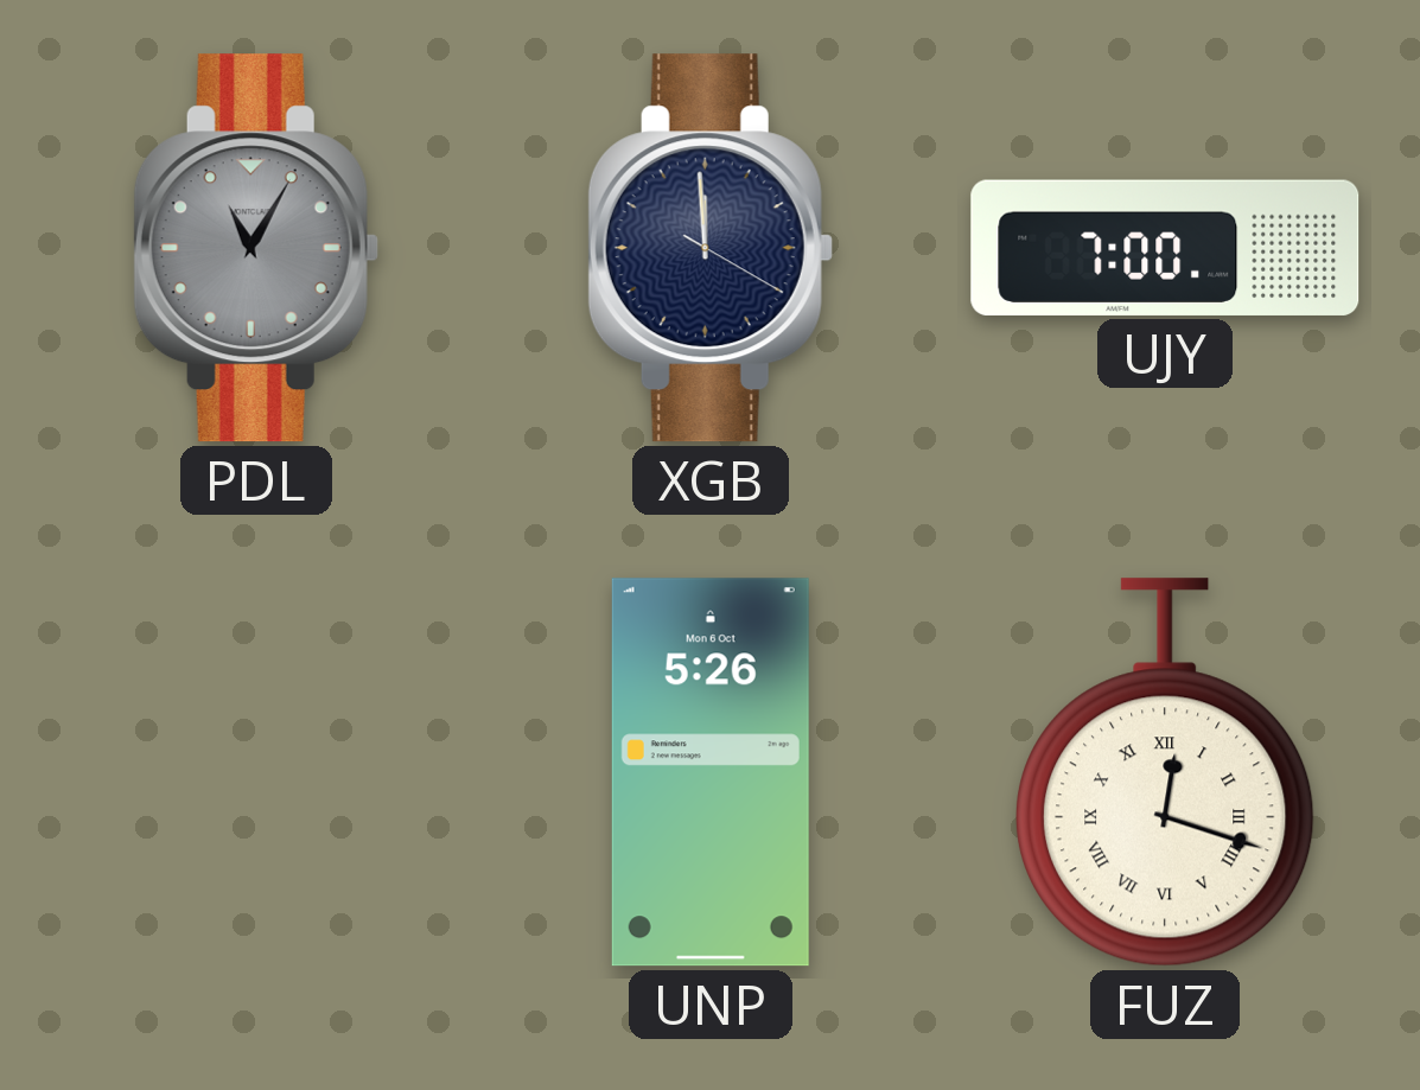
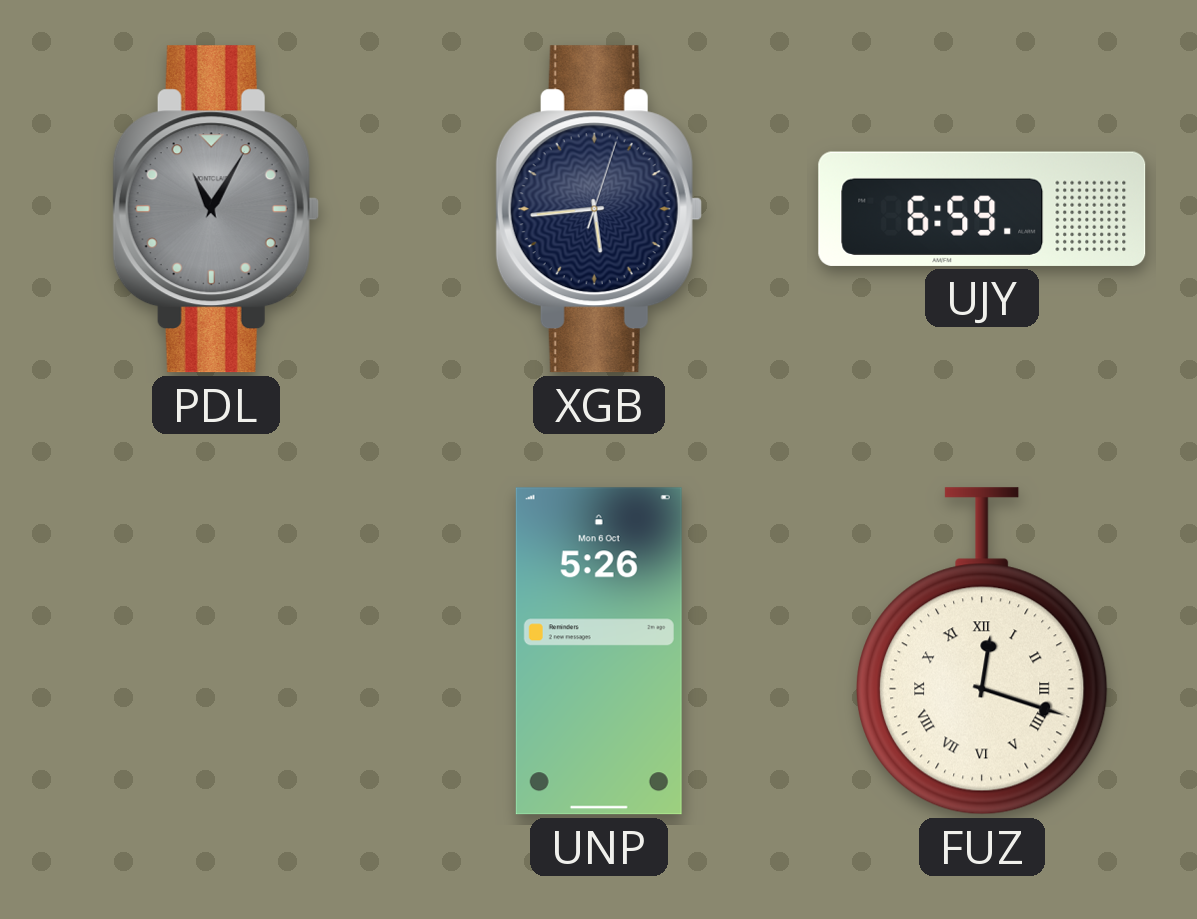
XGB: 11:59 -> 5:44
UJY: 7:00 -> 6:59
